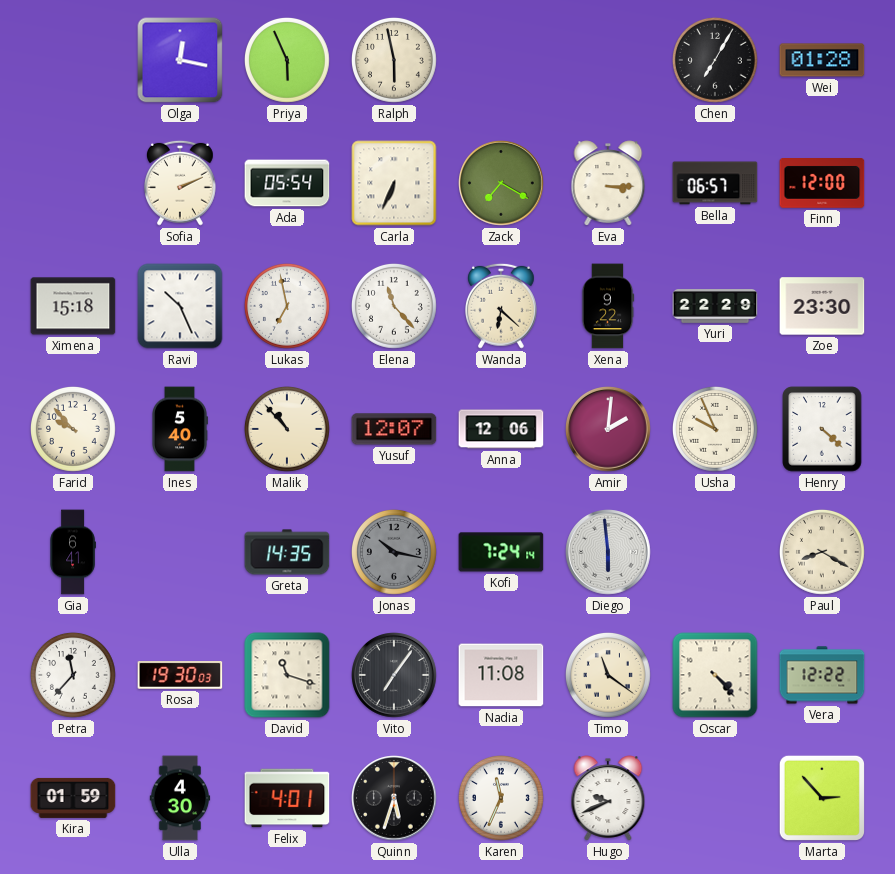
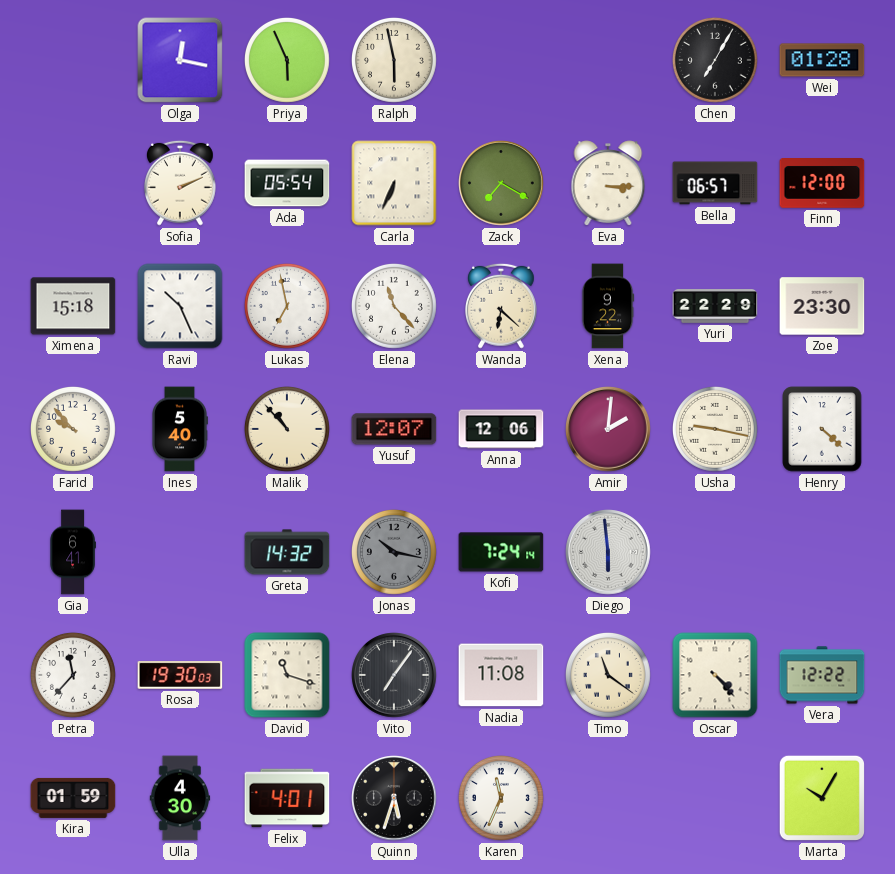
Usha: 9:56 -> 9:17
Greta: 14:35 -> 14:32
Paul: 8:20 -> none
Hugo: 9:41 -> none
Marta: 2:53 -> 10:05
